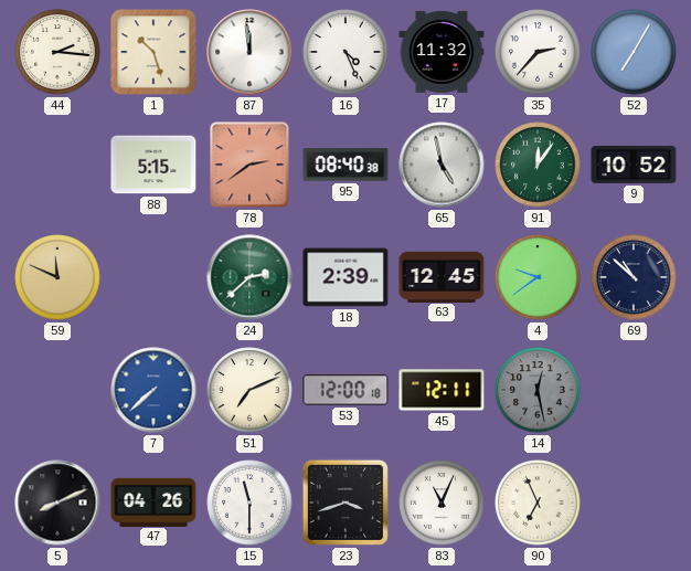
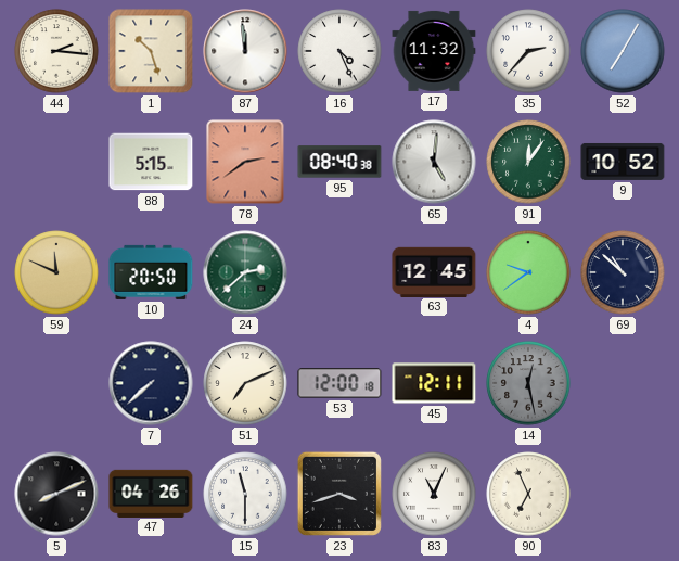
65: 4:58 -> 5:01
10: none -> 20:50
18: 2:39 -> none
7 dial: blue -> navy
